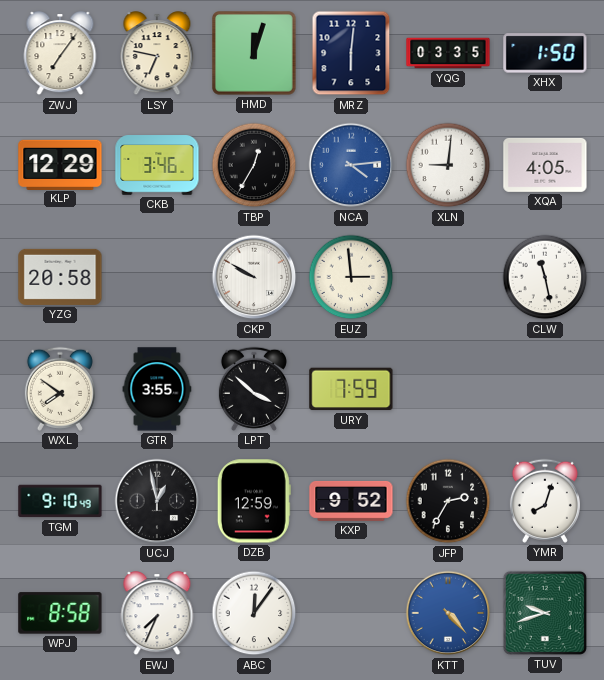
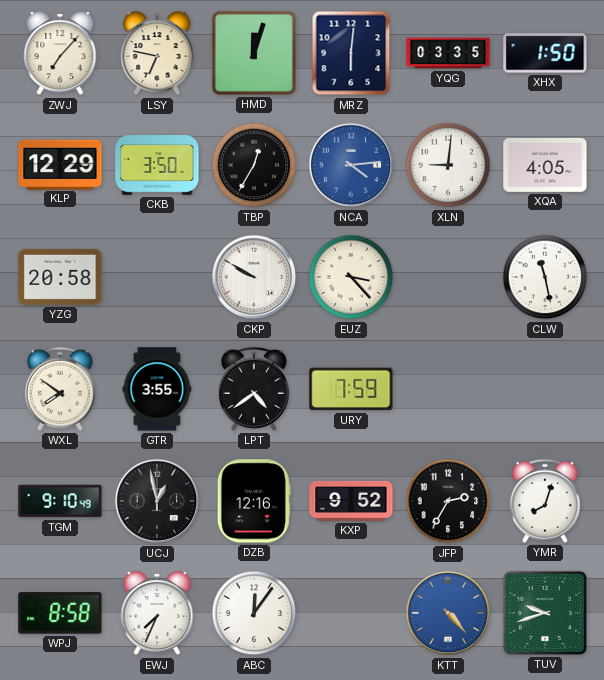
ZWJ: 7:06 -> 7:07
CKB: 3:46 -> 3:50
EUZ: 2:59 -> 3:23
LPT: 3:52 -> 4:39
DZB: 12:59 -> 12:16
